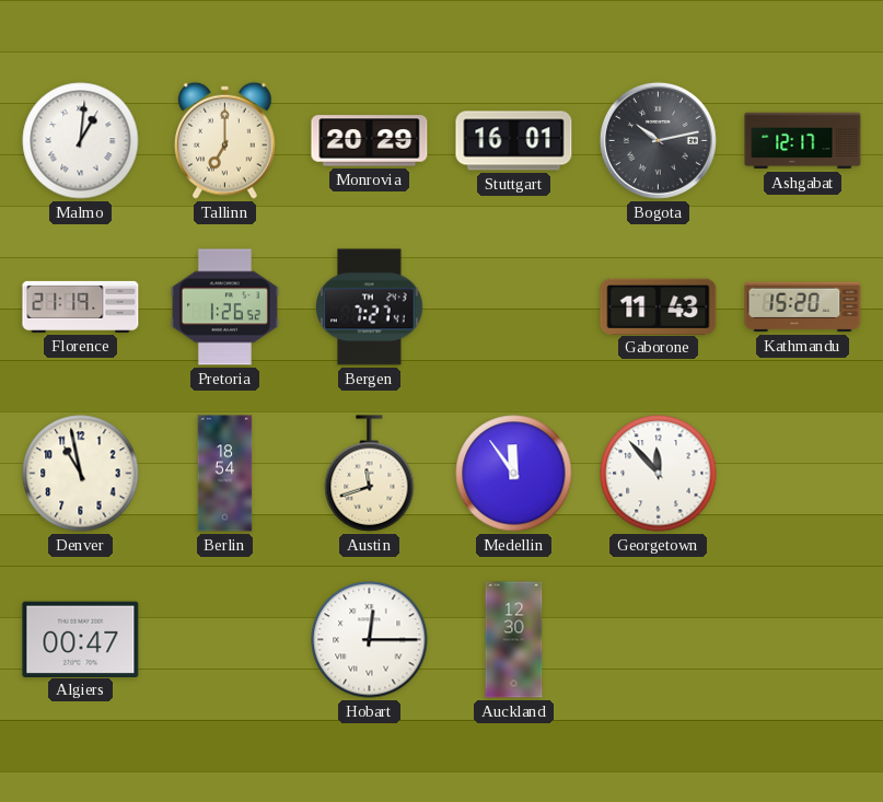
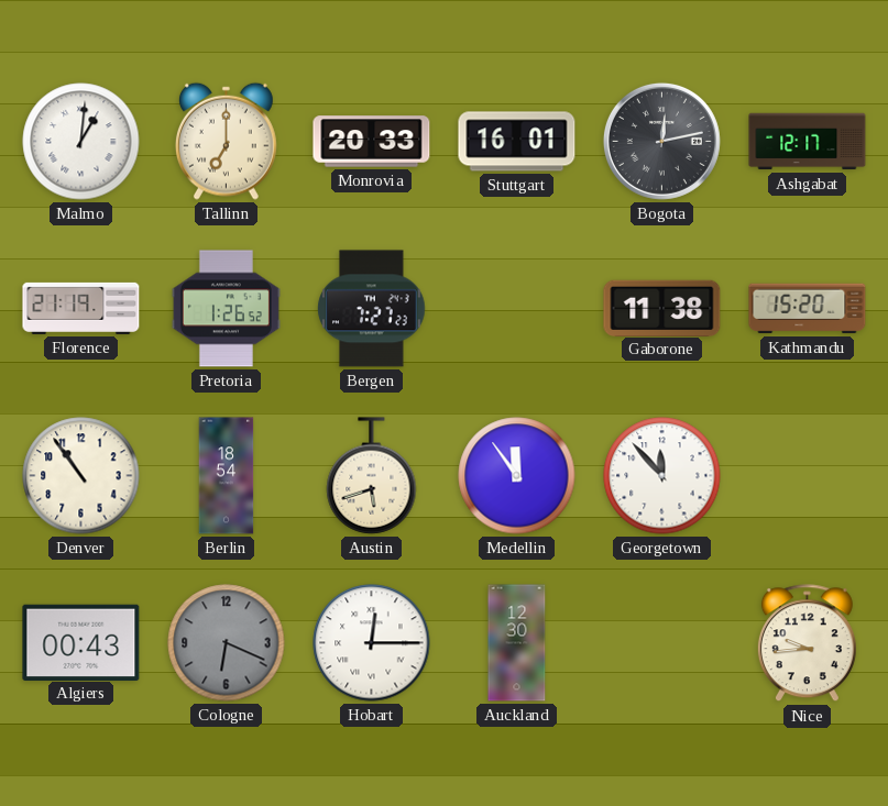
Monrovia: 20:29 -> 20:33
Bogota: 10:13 -> 12:13
Bergen: 7:27:41 -> 7:27:23
Gaborone: 11:43 -> 11:38
Denver: 10:58 -> 10:54
Austin: 11:42 -> 5:42
Algiers: 00:47 -> 00:43
Cologne: none -> 6:19
Nice: none -> 9:44
